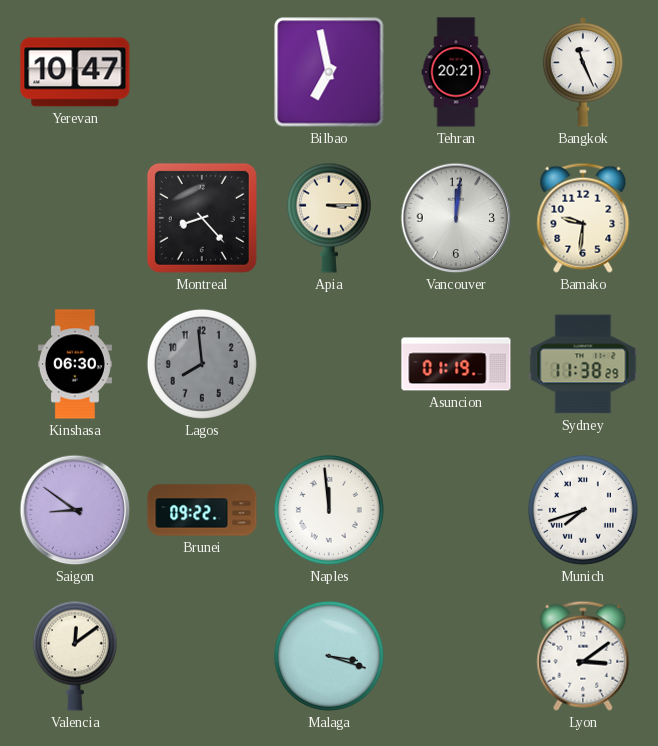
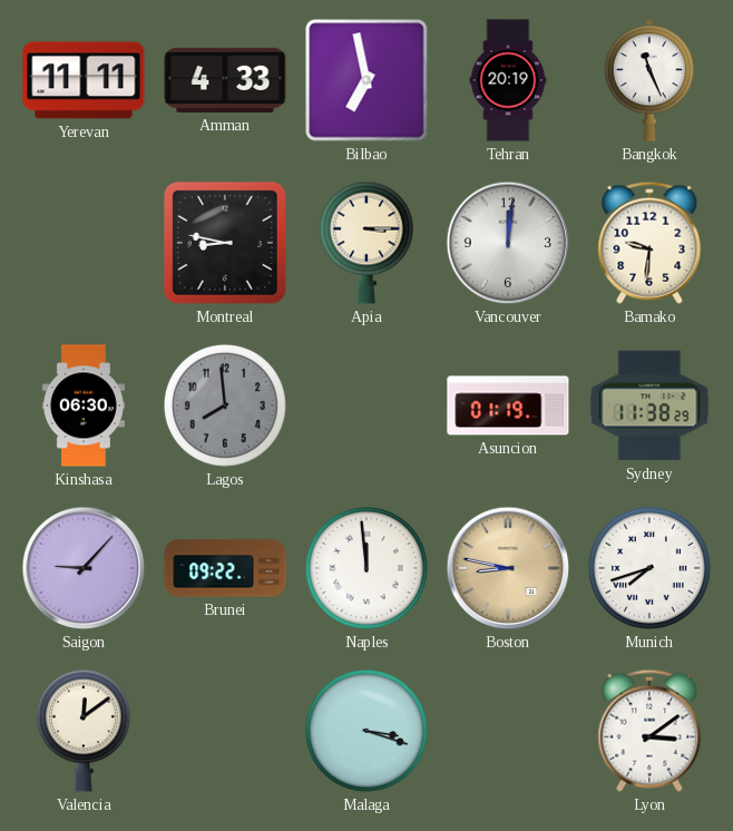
Yerevan: 10:47 -> 11:11
Amman: none -> 4:33
Tehran: 20:21 -> 20:19
Montreal: 8:23 -> 8:47
Saigon: 8:51 -> 9:07
Boston: none -> 8:47
